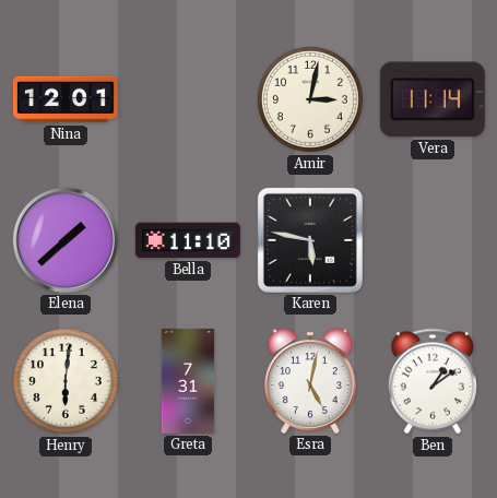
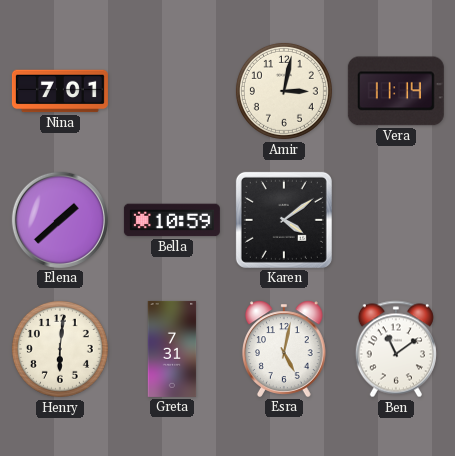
Nina: 12:01 -> 7:01
Bella: 11:10 -> 10:59
Karen: 5:47 -> 4:09
Ben: 1:09 -> 11:09
